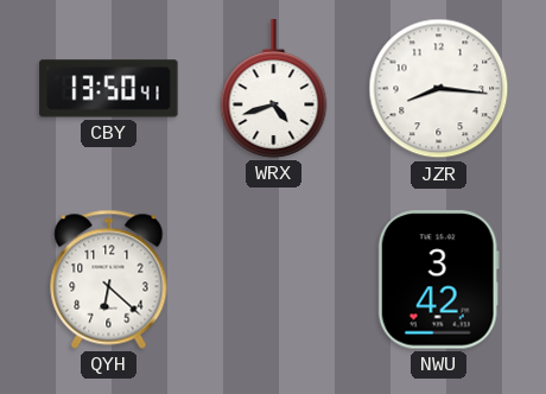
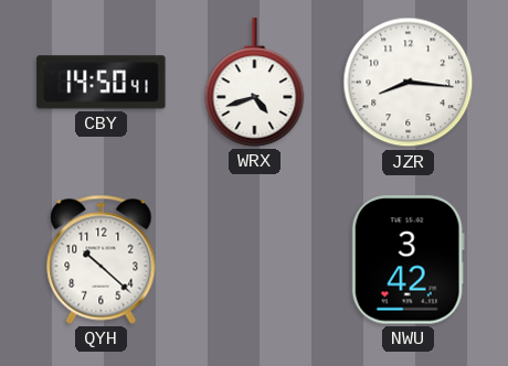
CBY: 13:50 -> 14:50
QYH: 6:22 -> 10:22
